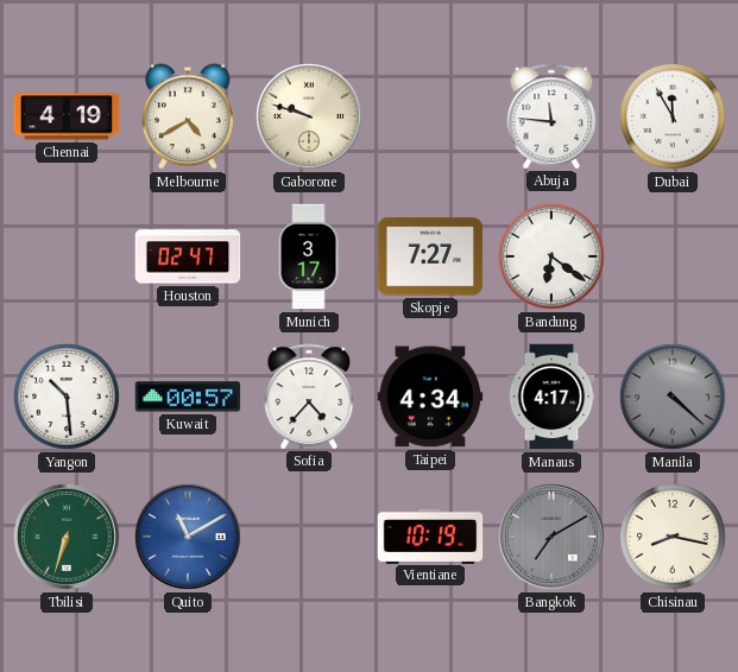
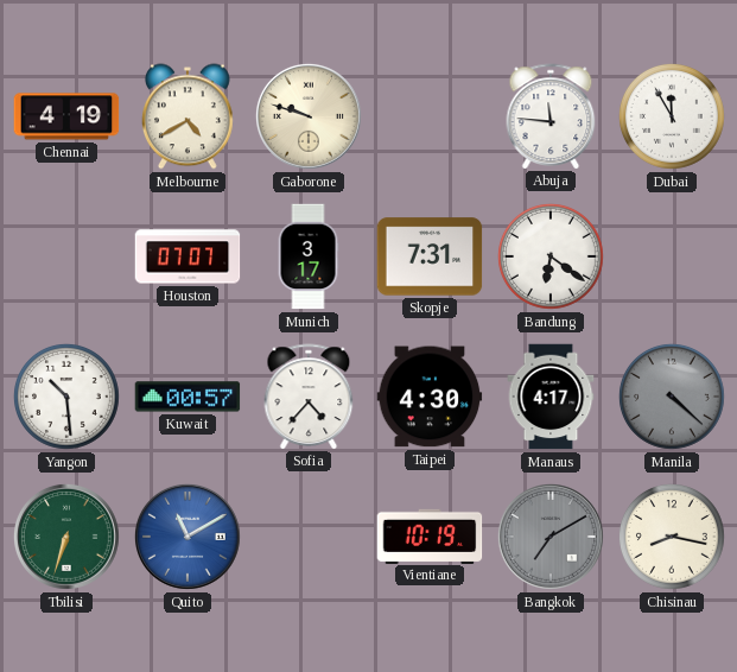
Houston: 02:47 -> 07:07
Skopje: 7:27 -> 7:31
Taipei: 4:34 -> 4:30
